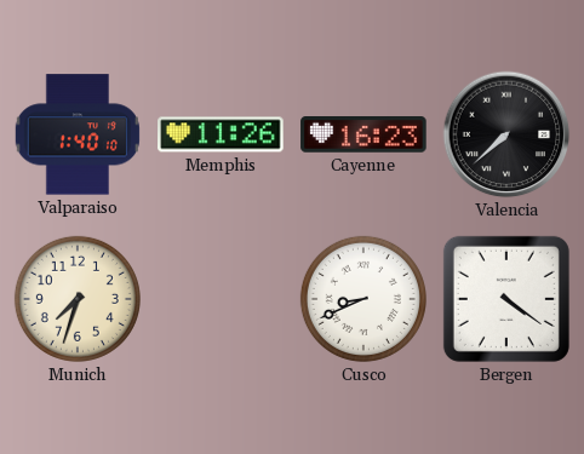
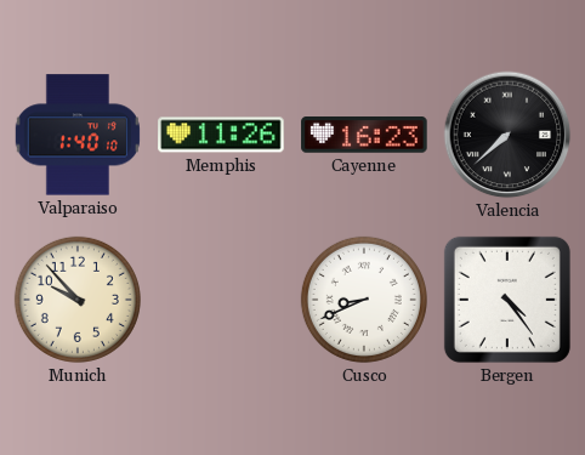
Munich: 7:33 -> 9:53
Bergen: 4:21 -> 4:24
